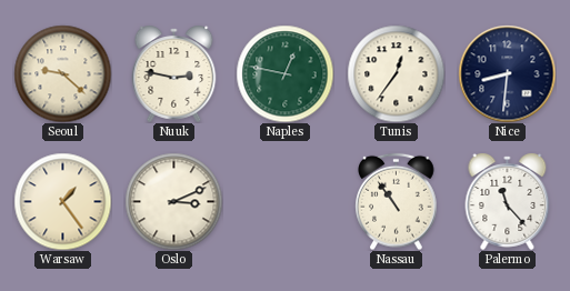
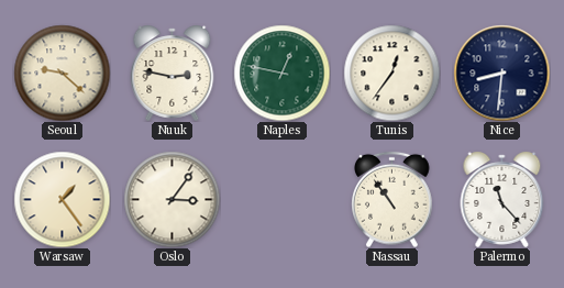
Oslo: 3:11 -> 3:06
